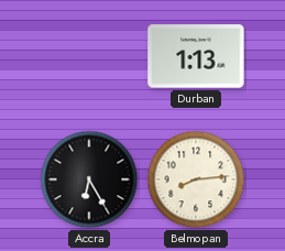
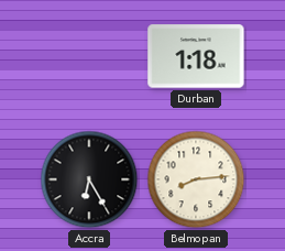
Durban: 1:13 -> 1:18
